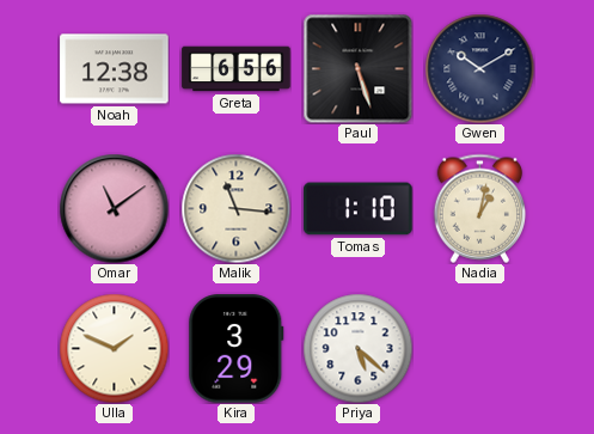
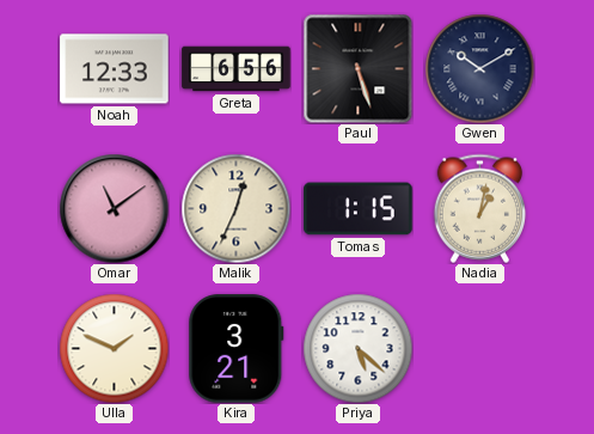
Noah: 12:38 -> 12:33
Malik: 11:16 -> 12:34
Tomas: 1:10 -> 1:15
Kira: 3:29 -> 3:21
